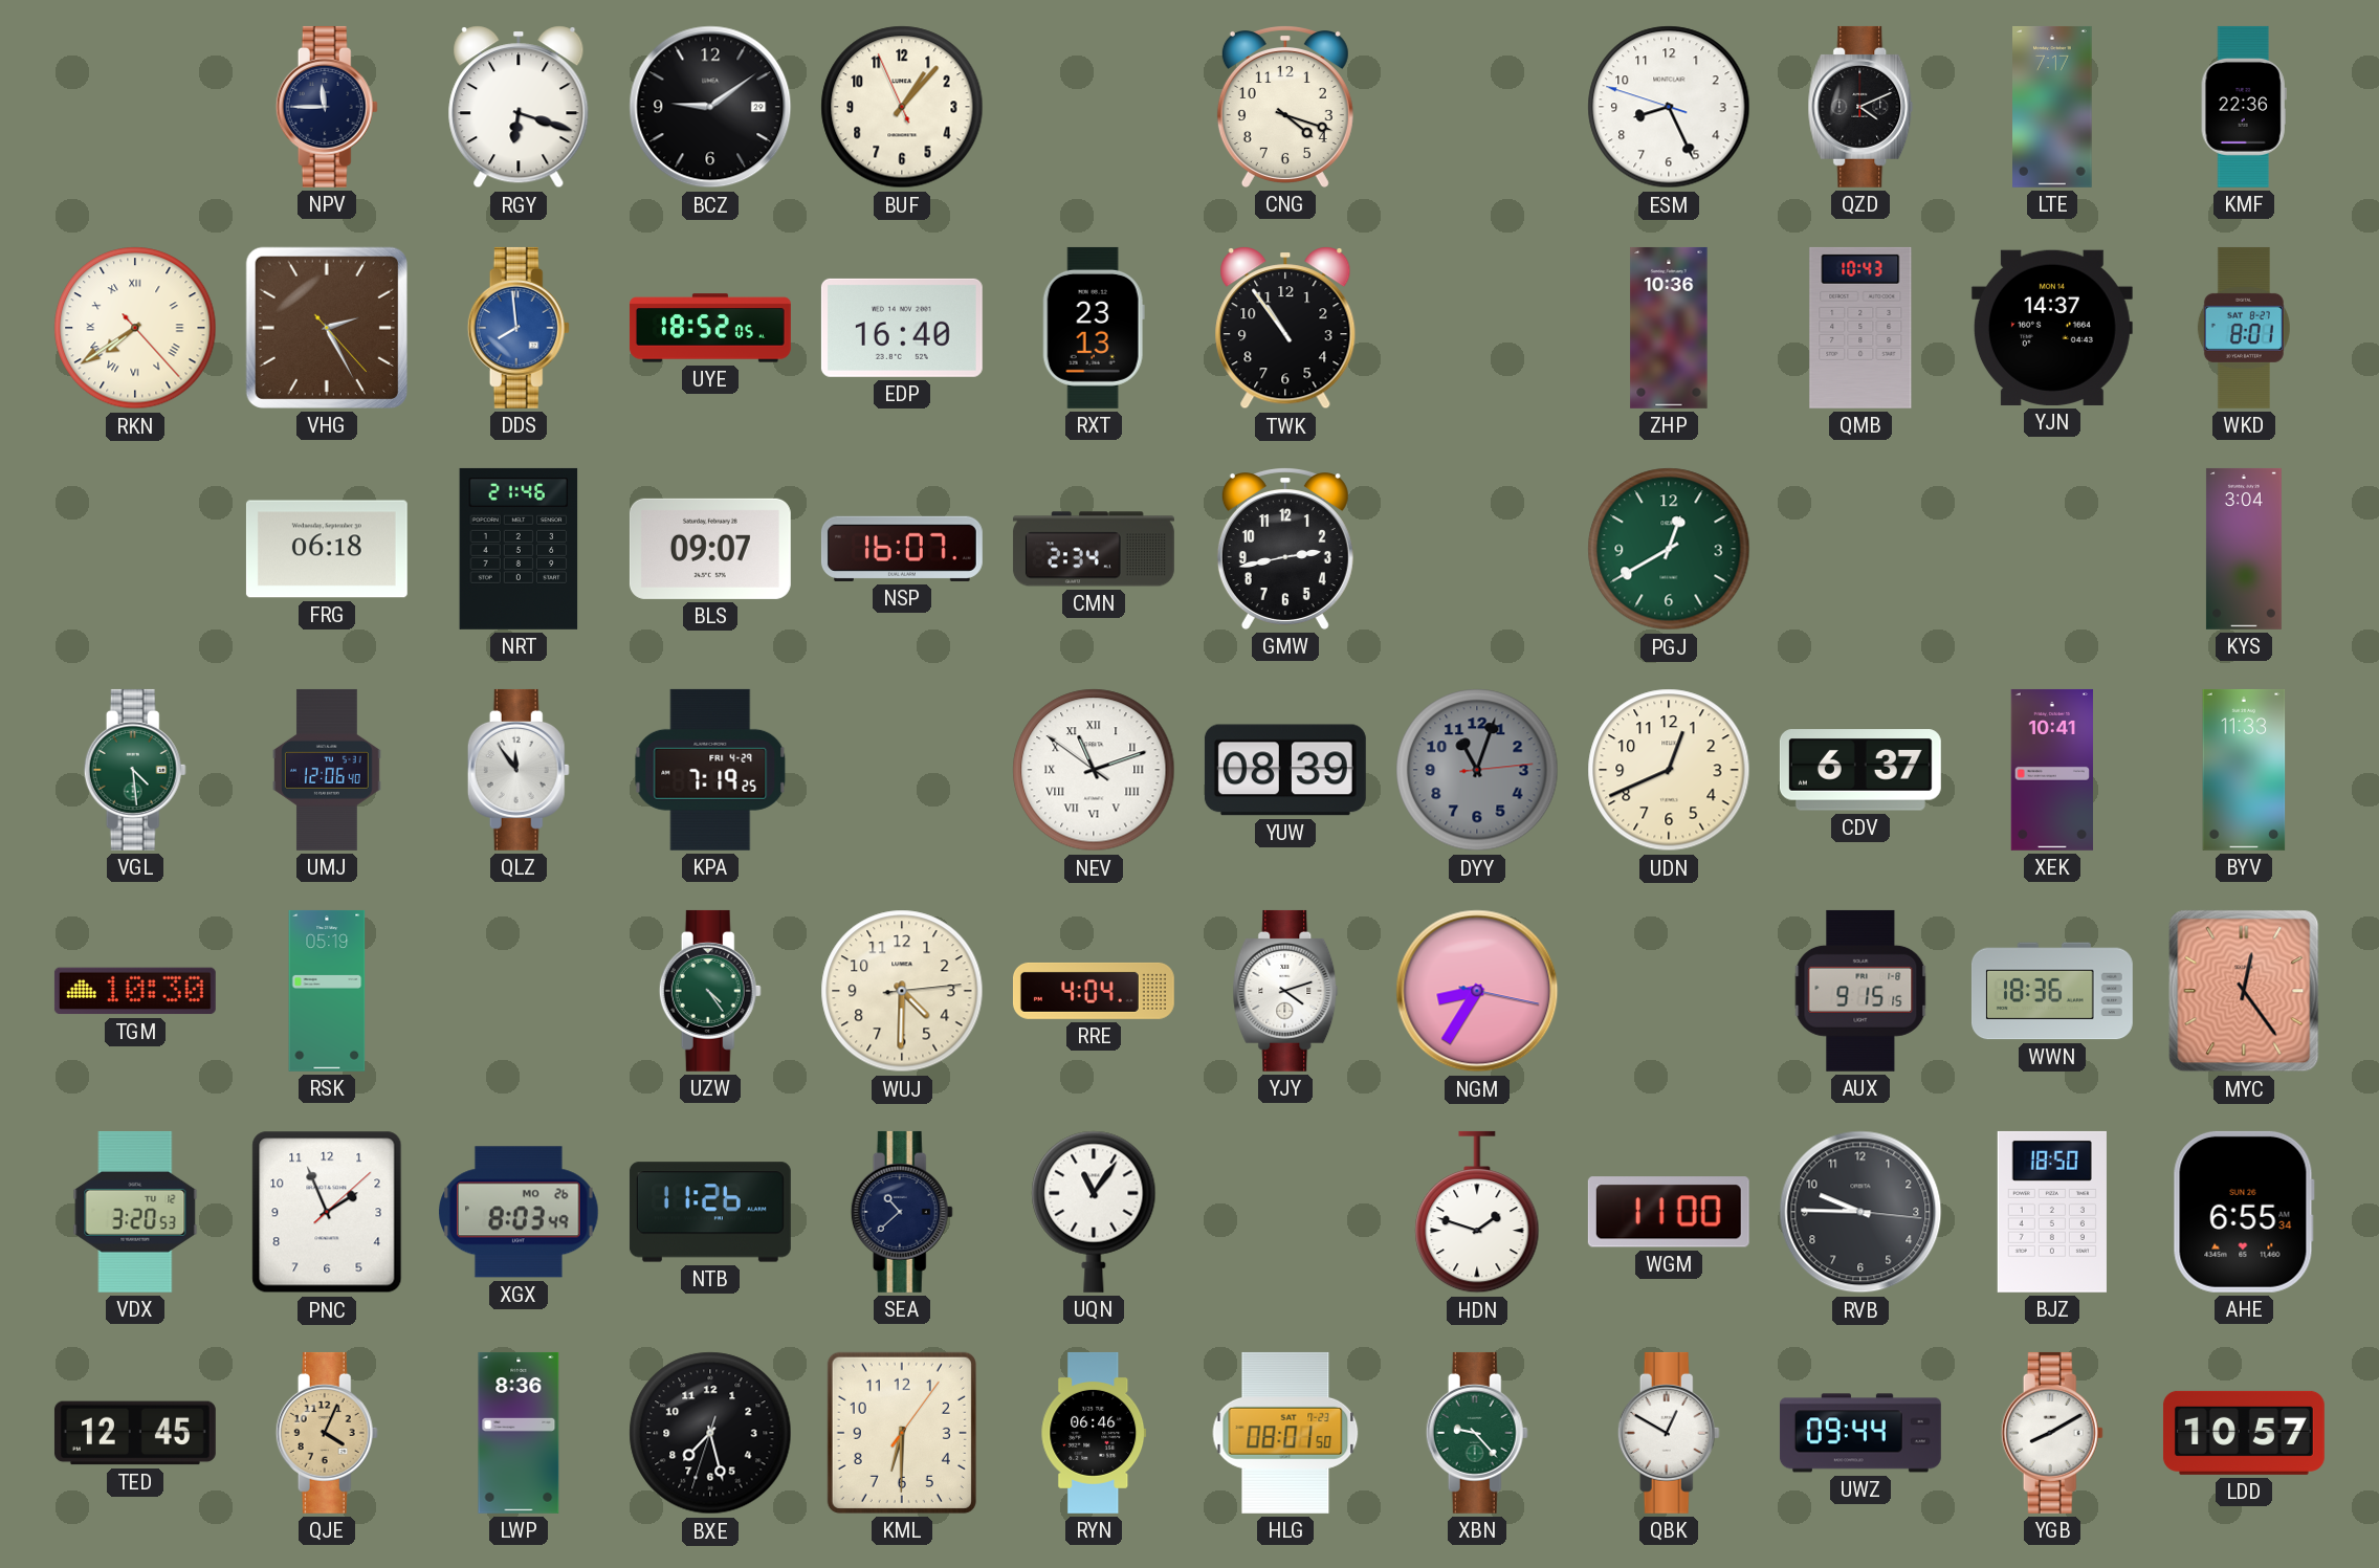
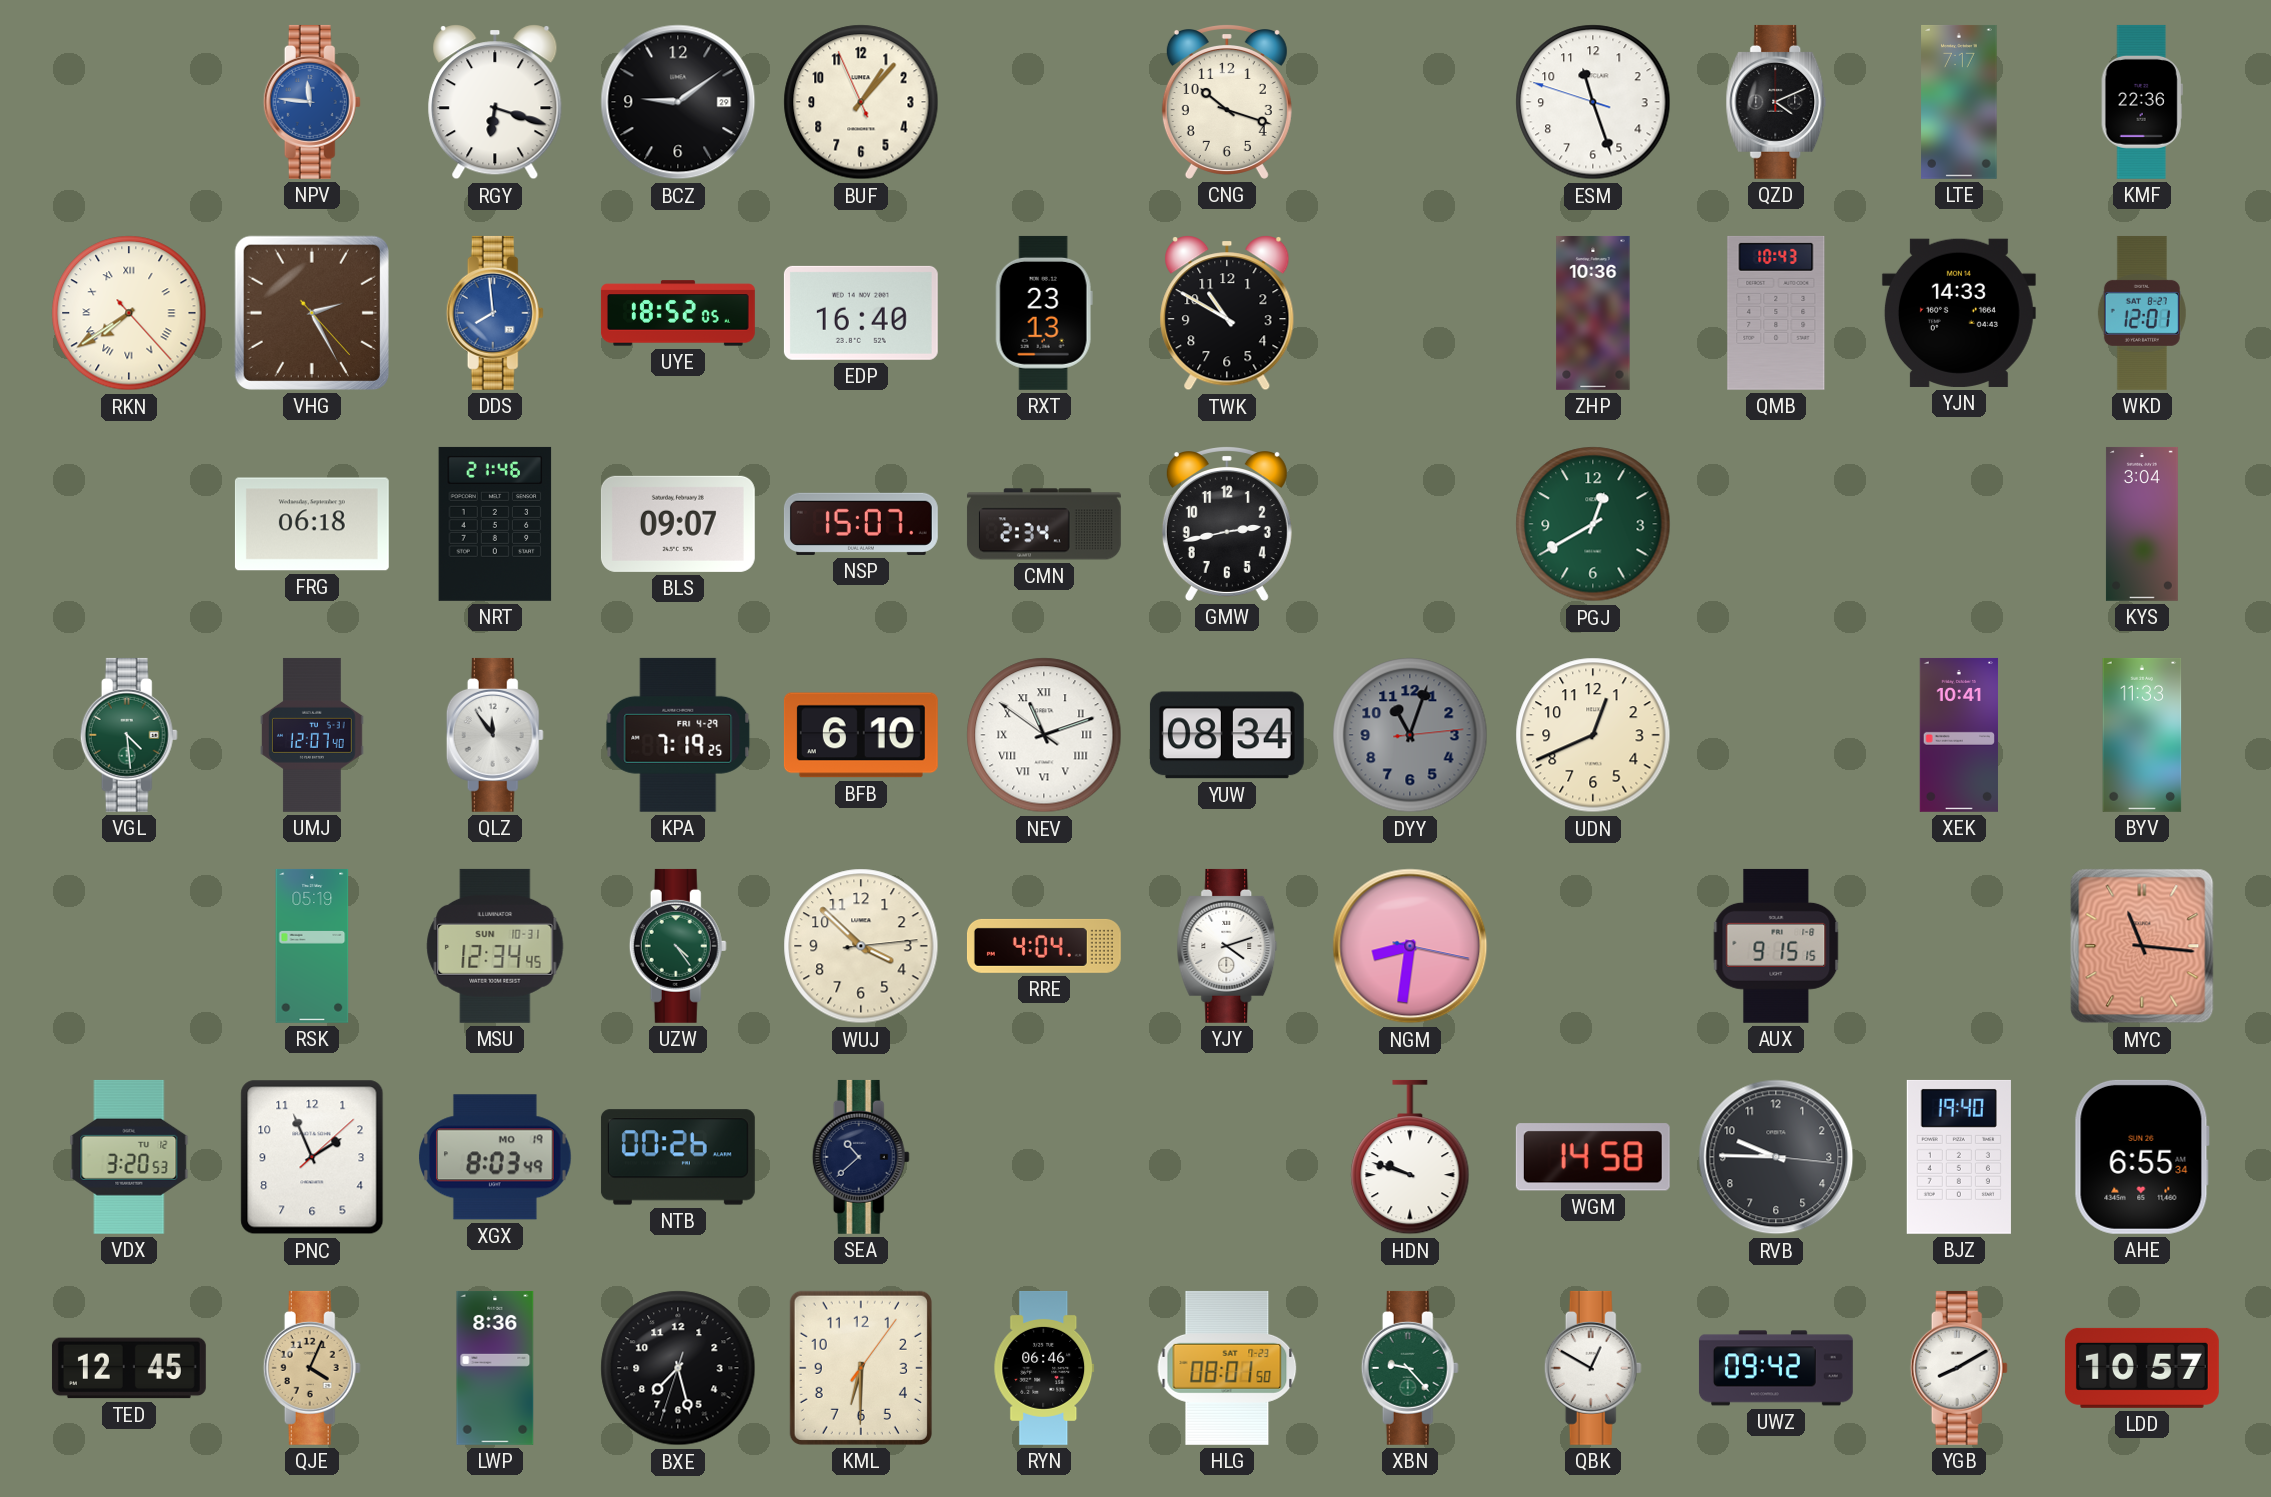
NPV: 11:45 -> 11:46
NPV dial: navy -> blue
CNG: 4:18 -> 10:18
ESM: 8:25 -> 11:26
TWK: 10:54 -> 10:50
YJN: 14:37 -> 14:33
WKD: 8:01 -> 12:01
NSP: 16:07 -> 15:07
UMJ: 12:06 -> 12:07
BFB: none -> 6:10
YUW: 08:39 -> 08:34
CDV: 6:37 -> none
TGM: 10:30 -> none
MSU: none -> 12:34
WUJ: 4:30 -> 3:52
NGM: 8:35 -> 8:31
WWN: 18:36 -> none
MYC: 12:24 -> 11:16
XGX date: MO 26 -> MO 19
NTB: 11:26 -> 00:26
UQN: 11:06 -> none
HDN: 1:48 -> 9:48
WGM: 11:00 -> 14:58
BJZ: 18:50 -> 19:40
UWZ: 09:44 -> 09:42
